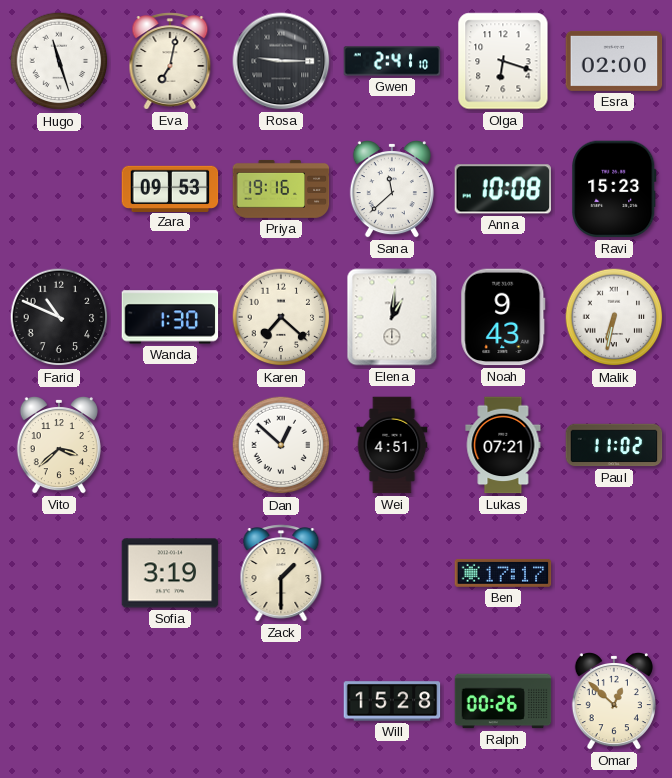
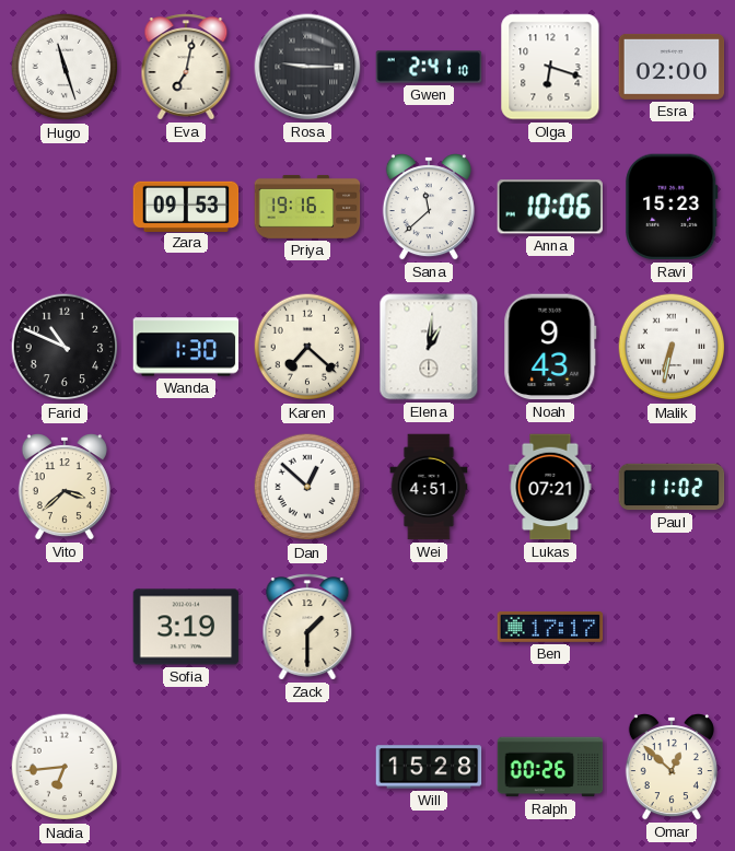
Anna: 10:08 -> 10:06
Nadia: none -> 6:44
